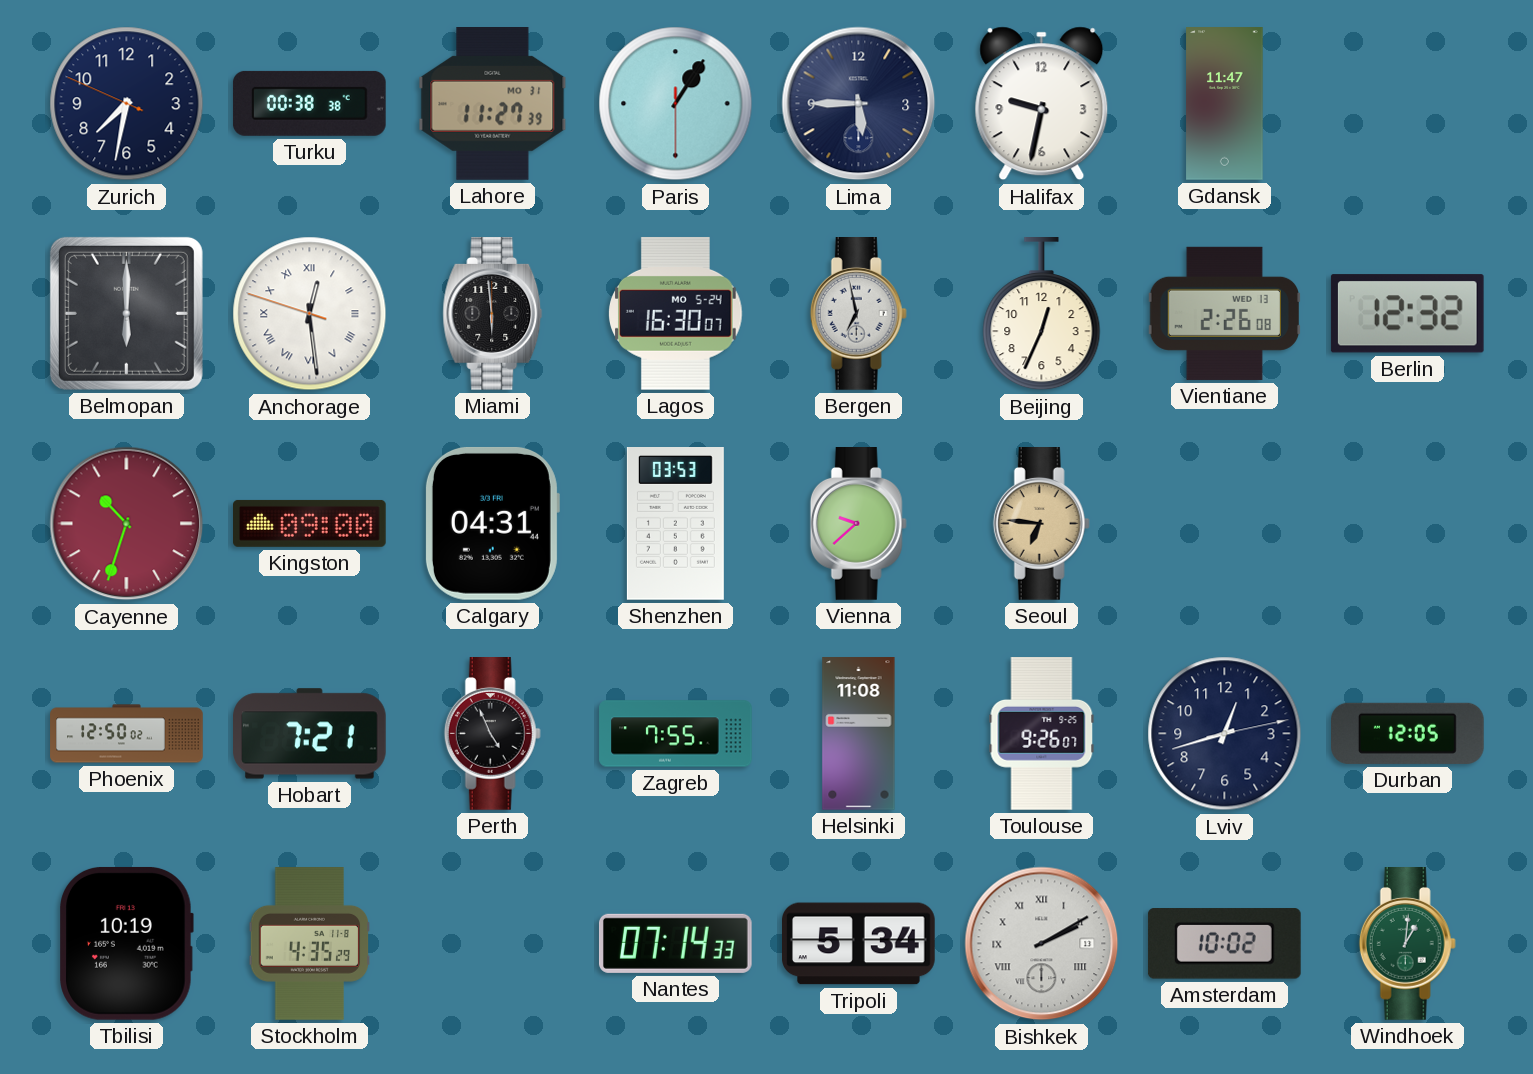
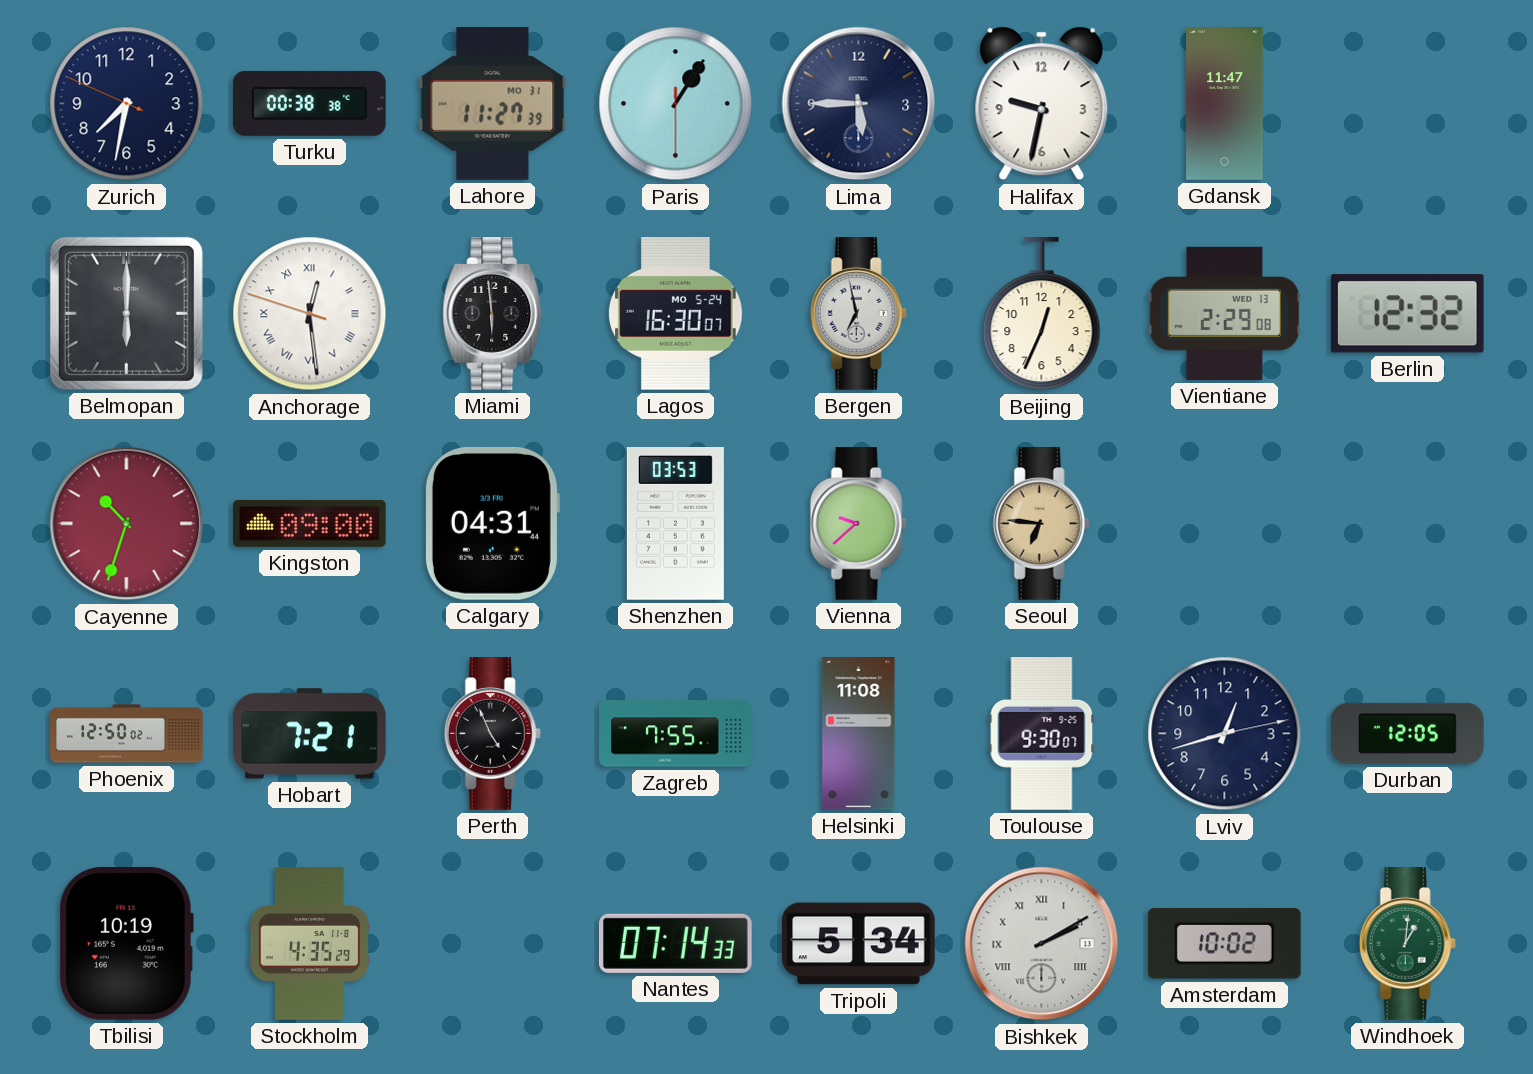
Vientiane: 2:26 -> 2:29
Toulouse: 9:26 -> 9:30
